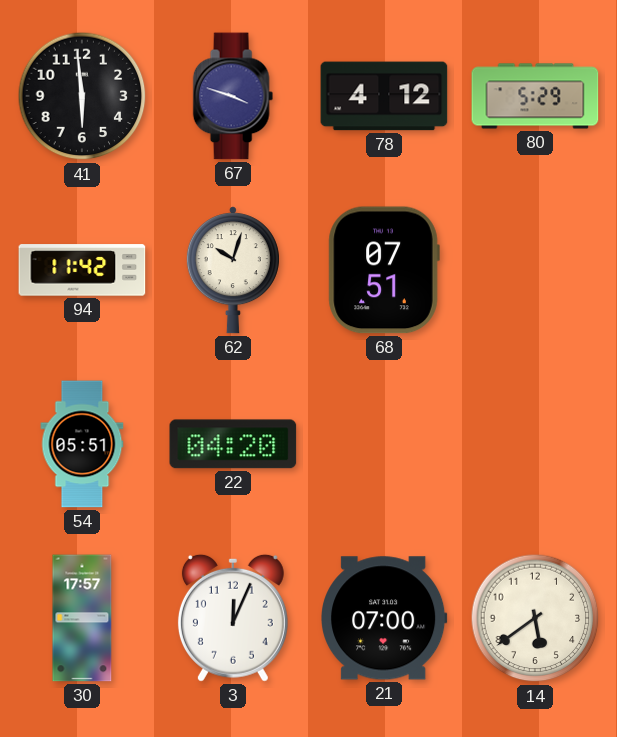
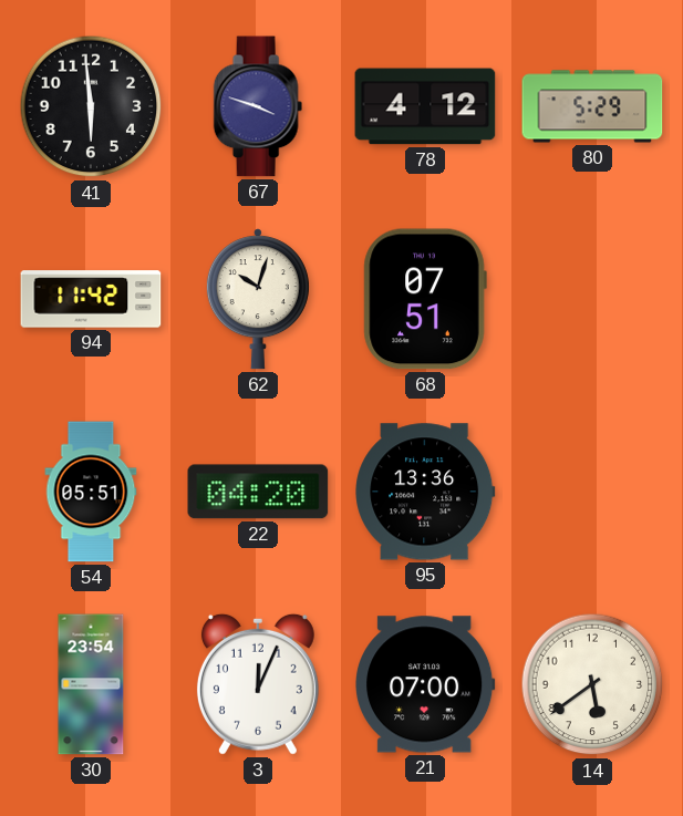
95: none -> 13:36
30: 17:57 -> 23:54
